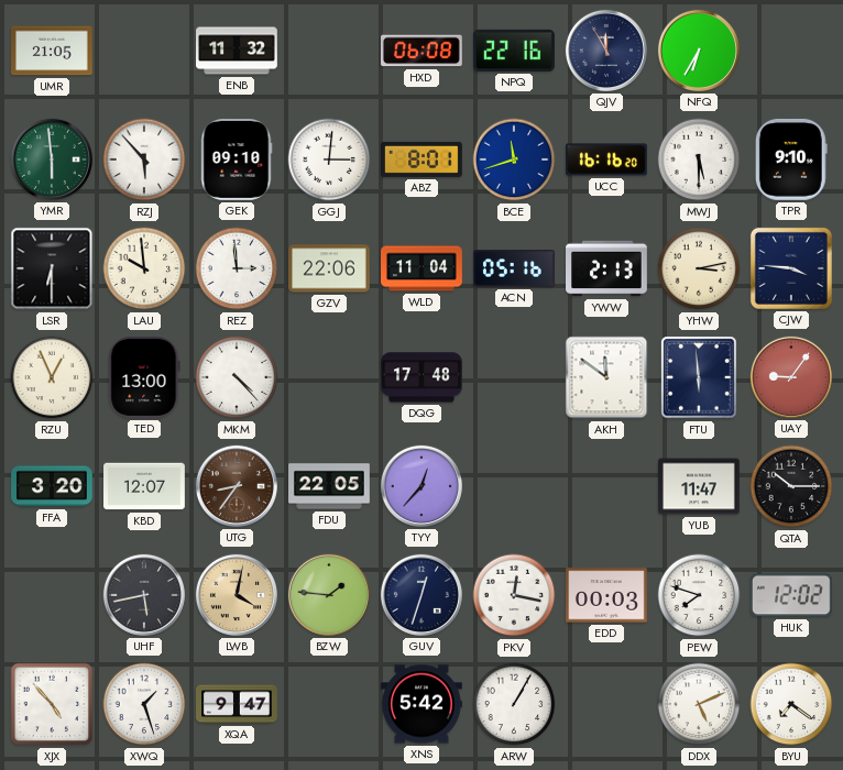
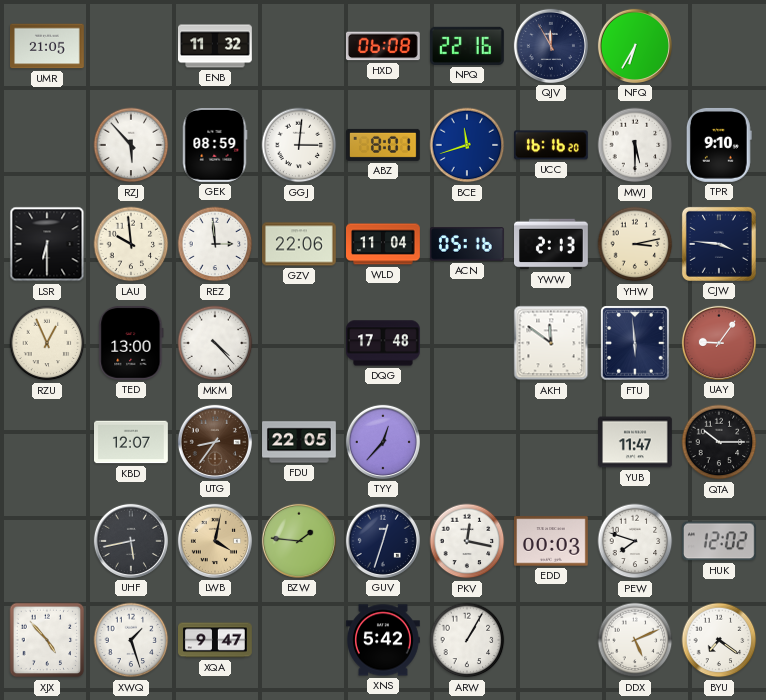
YMR: 5:59 -> none
GEK: 09:10 -> 08:59
FFA: 3:20 -> none
